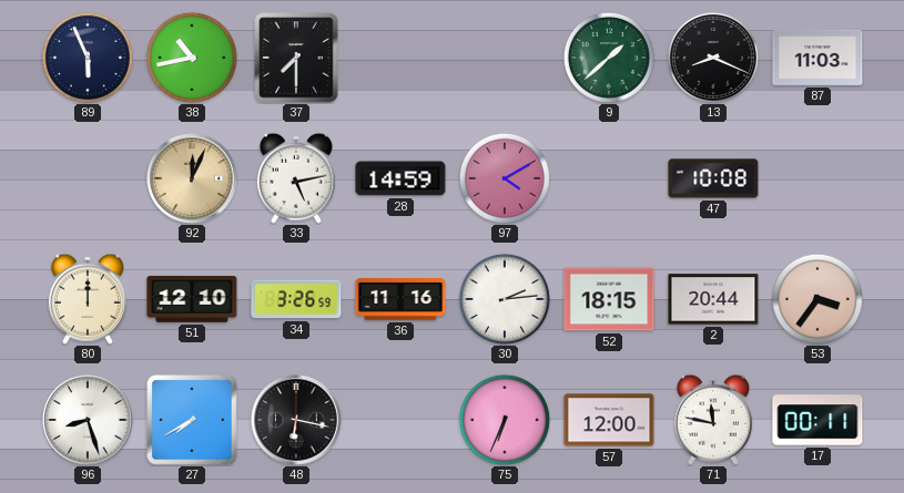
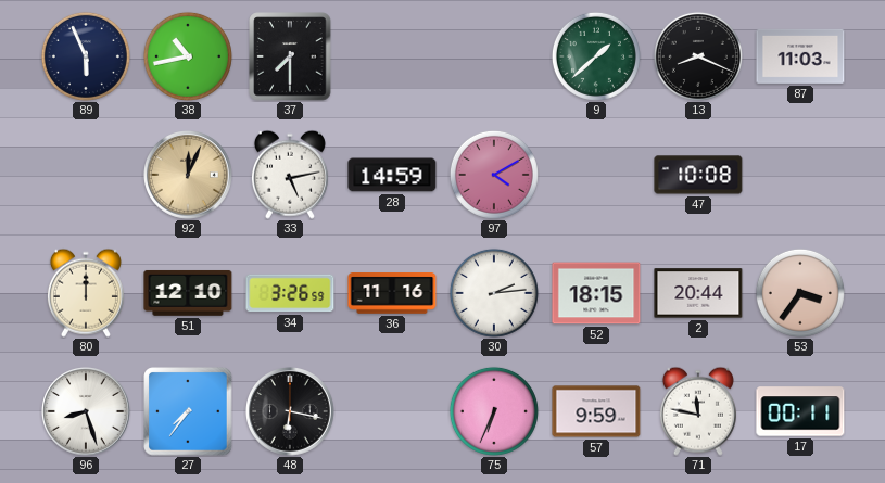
27: 7:40 -> 7:36
57: 12:00 -> 9:59
